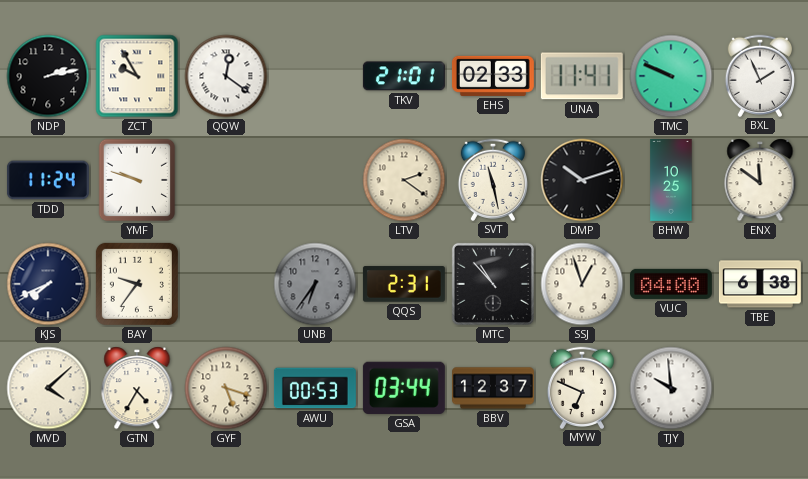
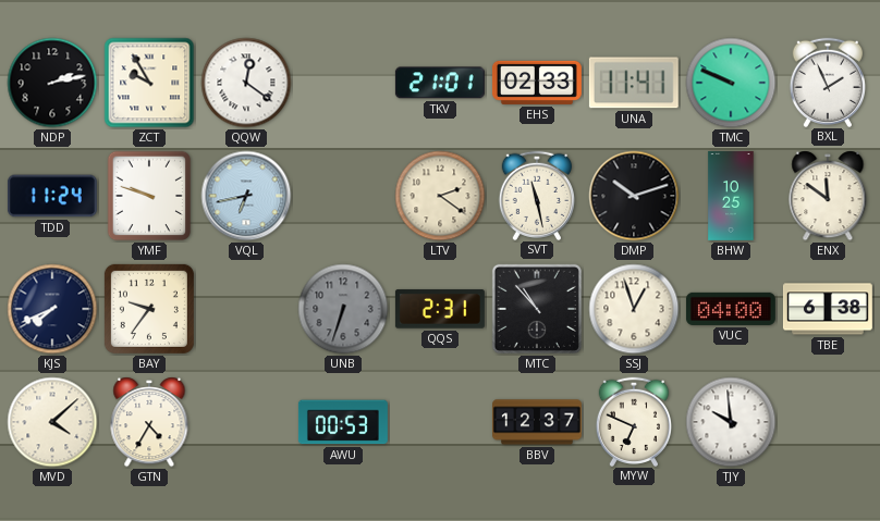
VQL: none -> 6:43
UNB: 6:36 -> 6:33
GYF: 5:18 -> none
GSA: 03:44 -> none
